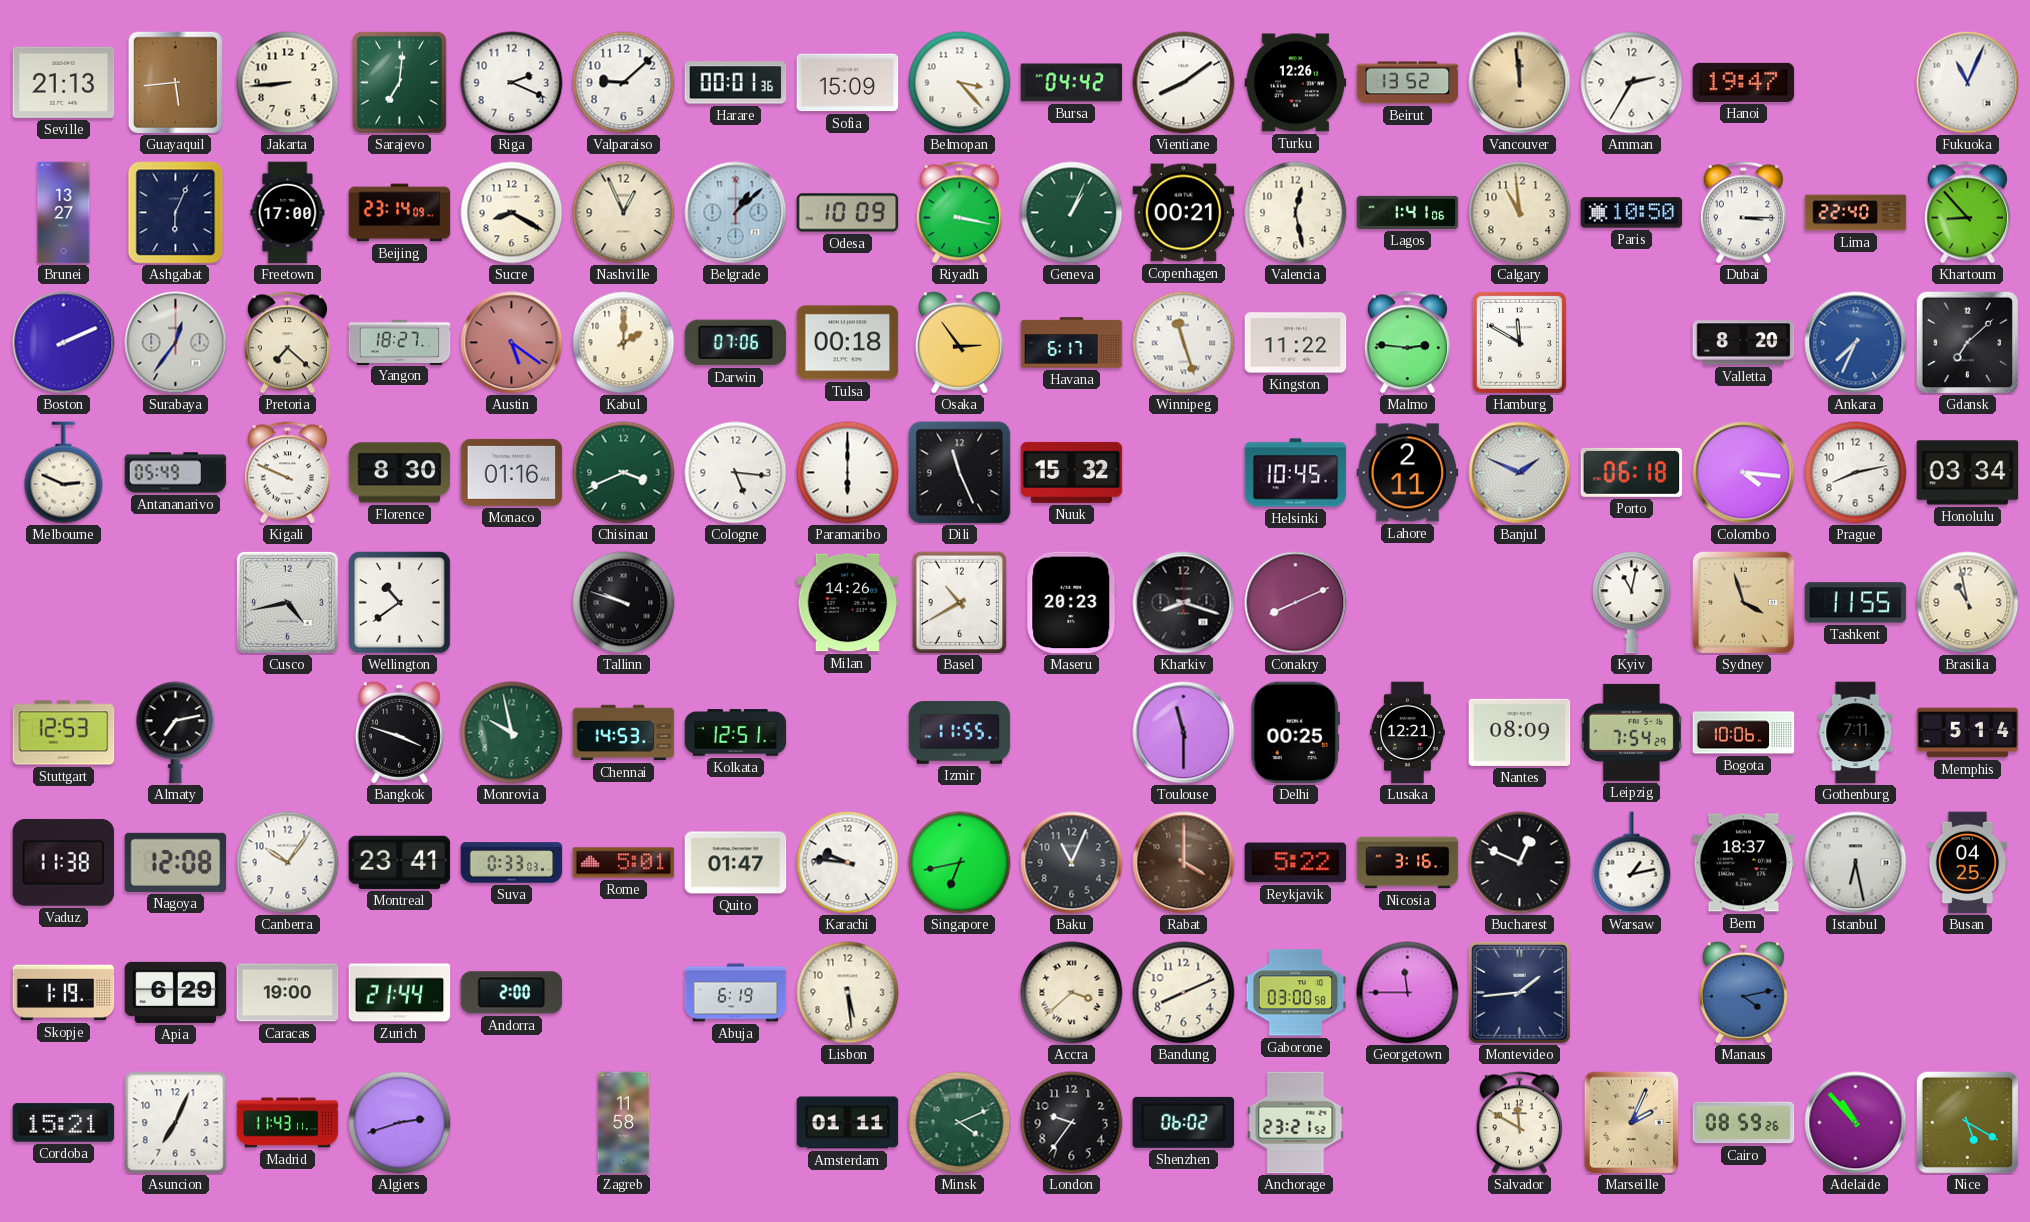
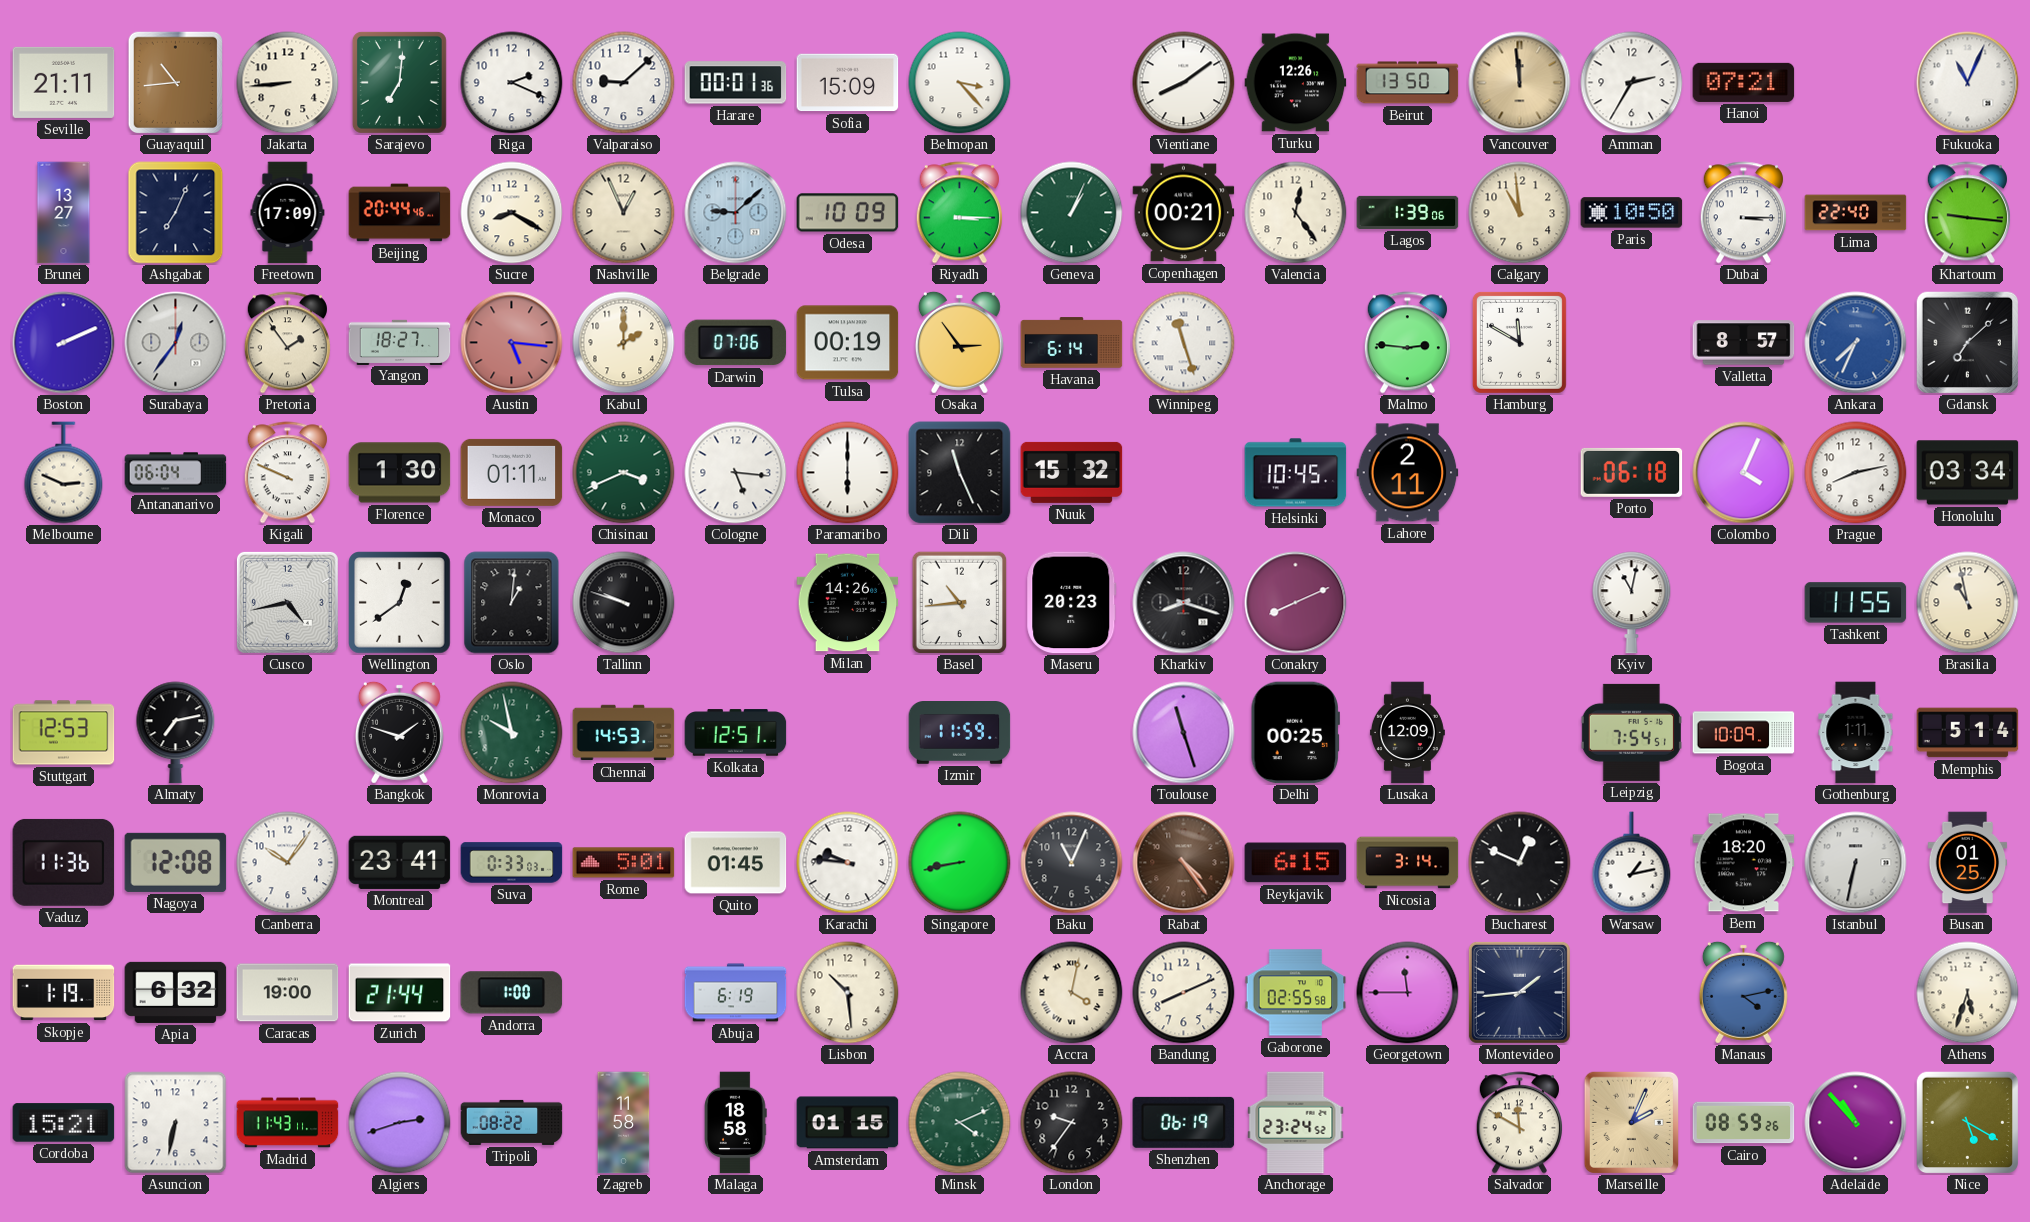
Seville: 21:13 -> 21:11
Guayaquil: 5:44 -> 10:44
Bursa: 04:42 -> none
Beirut: 13:52 -> 13:50
Hanoi: 19:47 -> 07:21
Ashgabat: 6:04 -> 7:04
Freetown: 17:00 -> 17:09
Beijing: 23:14 -> 20:44
Belgrade: 1:08 -> 9:08
Riyadh: 3:17 -> 3:15
Valencia: 12:28 -> 12:24
Lagos: 1:41 -> 1:39
Khartoum: 8:53 -> 9:16
Pretoria: 7:22 -> 1:54
Austin: 5:21 -> 5:16
Tulsa: 00:18 -> 00:19
Havana: 6:17 -> 6:14
Kingston: 11:22 -> none
Valletta: 8:20 -> 8:57
Antananarivo: 05:49 -> 06:04
Florence: 8:30 -> 1:30
Monaco: 01:16 -> 01:11
Banjul: 1:49 -> none
Colombo: 4:16 -> 4:04
Wellington: 10:39 -> 12:39
Oslo: none -> 1:01
Basel: 10:40 -> 10:44
Sydney: 3:57 -> none
Bangkok: 3:48 -> 1:48
Izmir: 11:55 -> 11:59
Toulouse: 11:30 -> 11:27
Lusaka: 12:21 -> 12:09
Nantes: 08:09 -> none
Leipzig: 7:54:29 -> 7:54:51
Bogota: 10:06 -> 10:09
Gothenburg: 7:11 -> 1:11
Vaduz: 11:38 -> 11:36
Quito: 01:47 -> 01:45
Singapore: 6:43 -> 8:43
Rabat: 4:00 -> 4:24
Reykjavik: 5:22 -> 6:15
Nicosia: 3:16 -> 3:14
Bern: 18:37 -> 18:20
Istanbul: 6:28 -> 6:32
Busan: 04:25 -> 01:25
Apia: 6:29 -> 6:32
Andorra: 2:00 -> 1:00
Lisbon: 5:29 -> 10:29
Accra: 3:38 -> 4:02
Gaborone: 03:00 -> 02:55
Athens: none -> 5:33
Asuncion: 7:04 -> 6:32
Tripoli: none -> 08:22
Malaga: none -> 18:58
Amsterdam: 01:11 -> 01:15
Shenzhen: 06:02 -> 06:19
Anchorage: 23:21 -> 23:24
